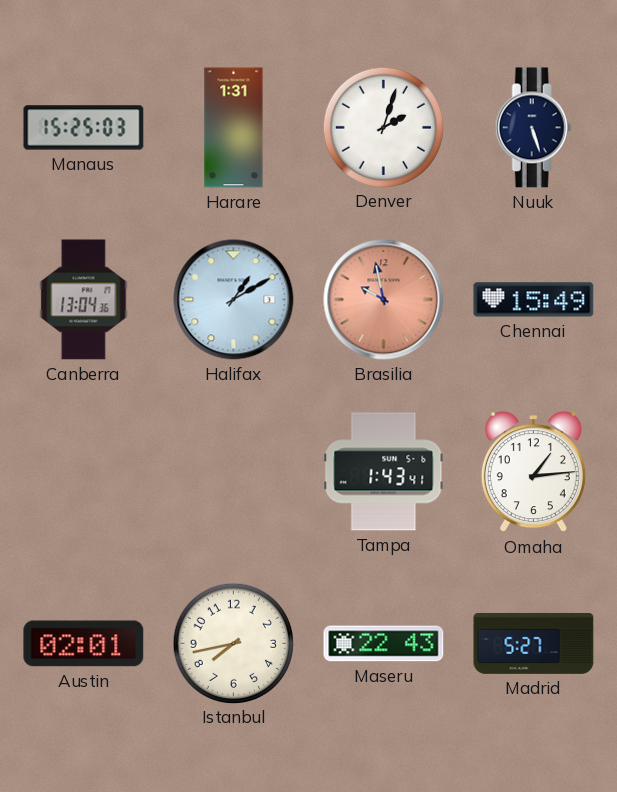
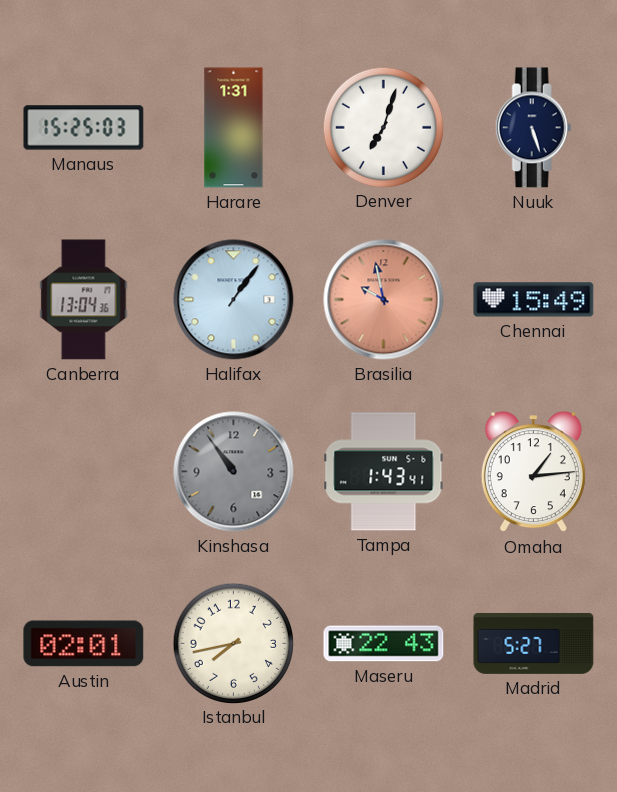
Denver: 2:03 -> 7:03
Halifax: 1:10 -> 1:06
Kinshasa: none -> 10:54
